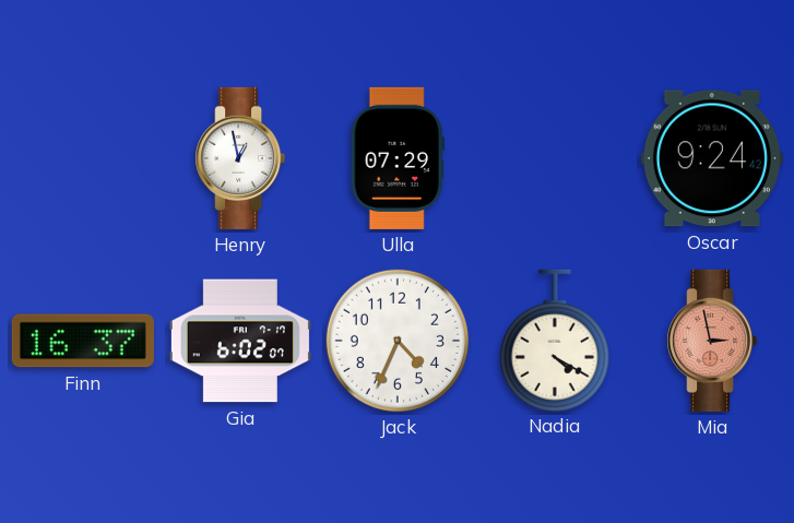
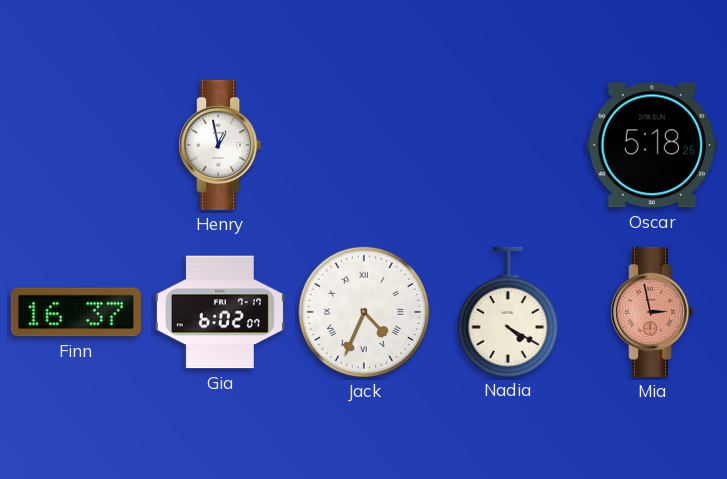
Ulla: 07:29 -> none
Oscar: 9:24 -> 5:18
Jack numerals: Arabic -> Roman
